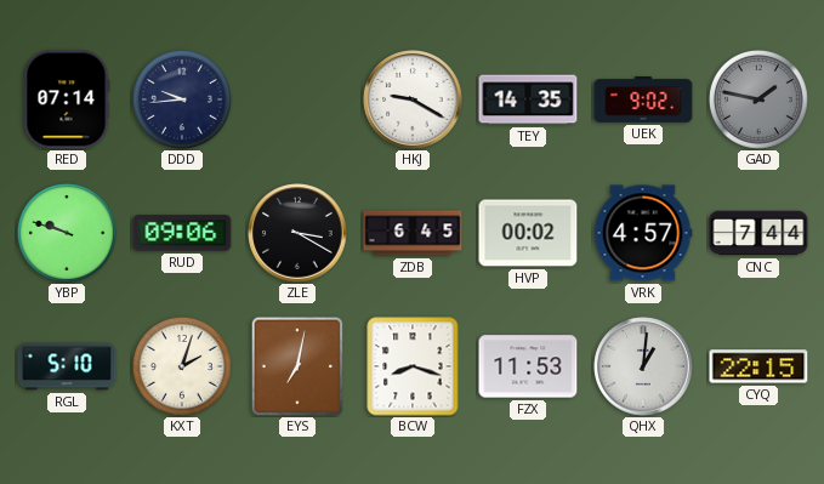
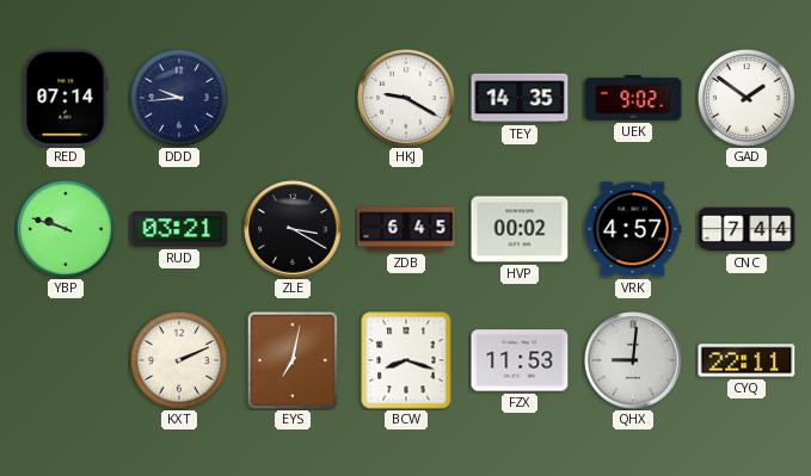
GAD: 1:47 -> 1:51
GAD dial: grey -> white
RUD: 09:06 -> 03:21
RGL: 5:10 -> none
KXT: 2:03 -> 2:11
QHX: 1:01 -> 9:01
CYQ: 22:15 -> 22:11
